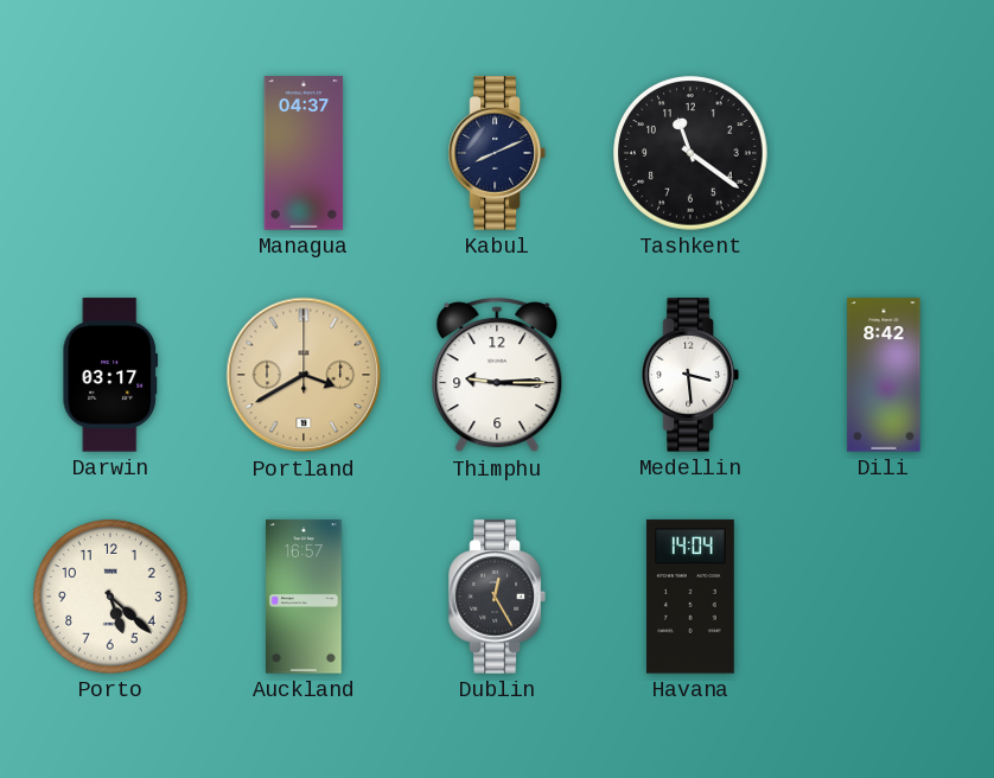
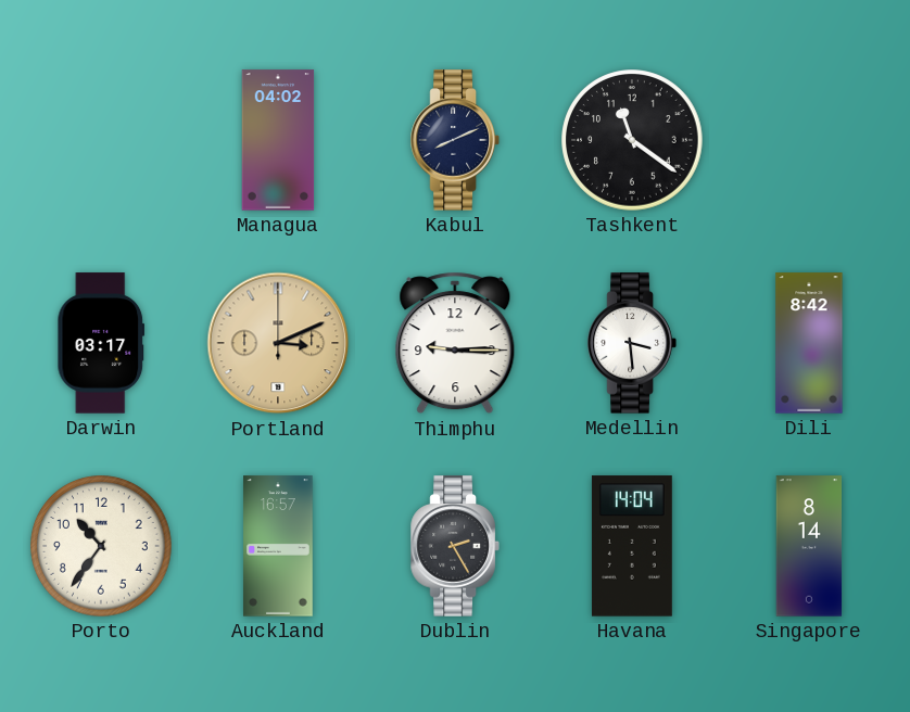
Managua: 04:37 -> 04:02
Portland: 3:40 -> 3:11
Porto: 5:22 -> 10:36
Dublin: 12:25 -> 2:25
Singapore: none -> 8:14
